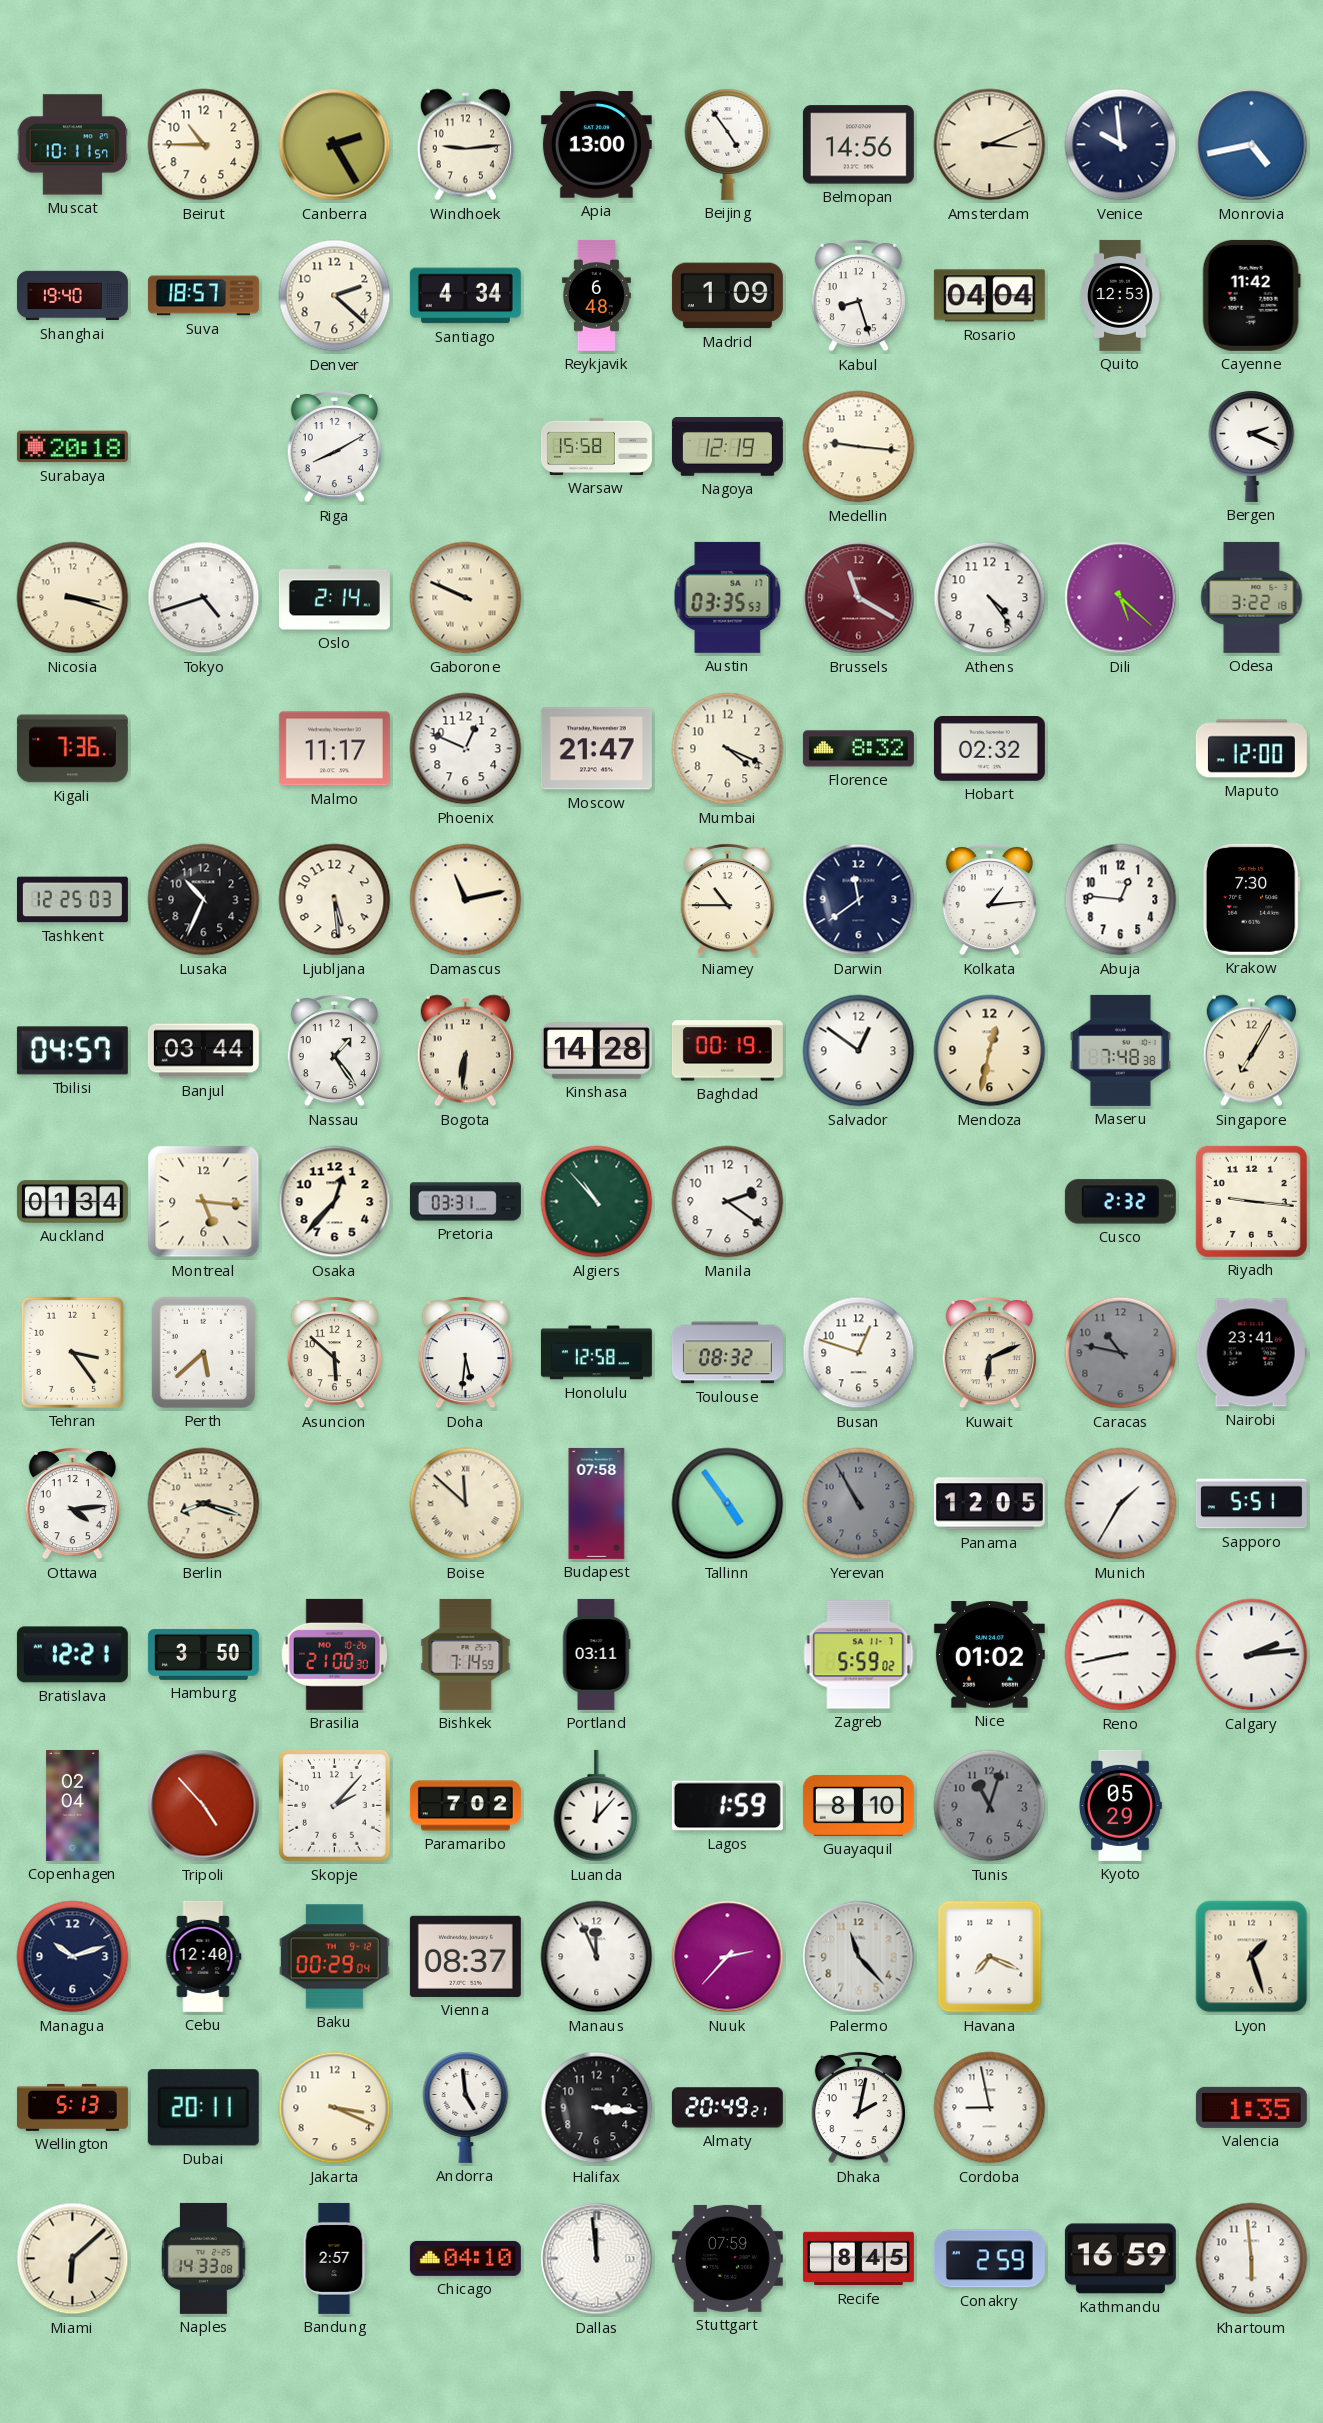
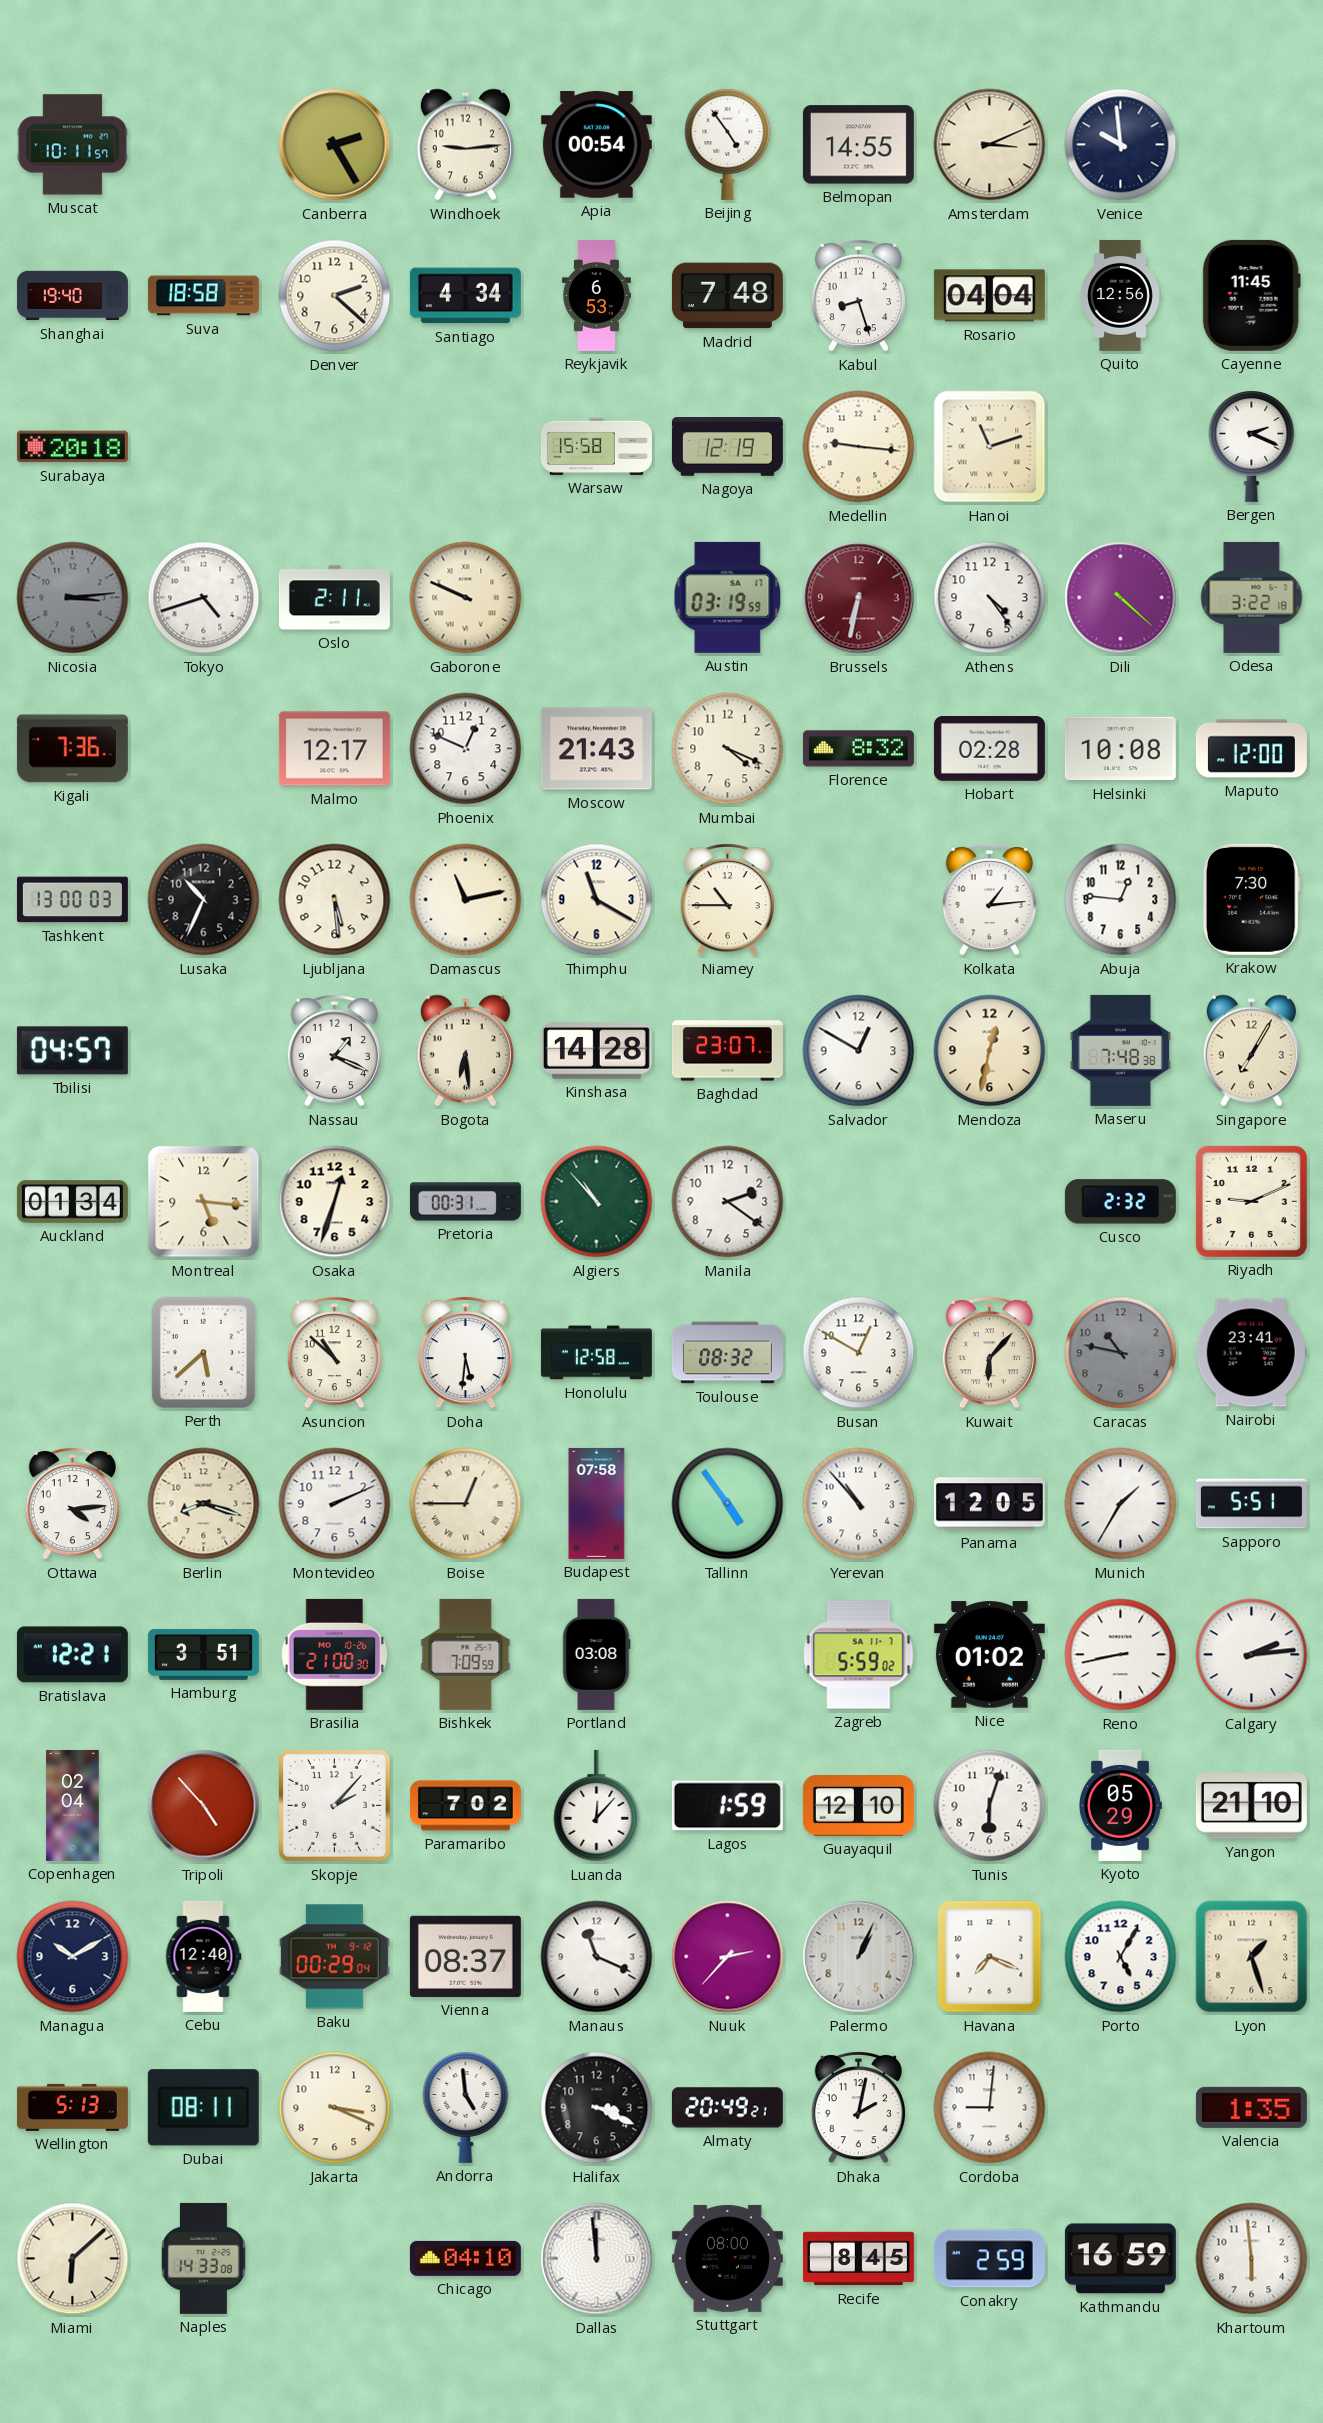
Beirut: 10:45 -> none
Apia: 13:00 -> 00:54
Belmopan: 14:56 -> 14:55
Monrovia: 4:43 -> none
Suva: 18:57 -> 18:58
Reykjavik: 6:48 -> 6:53
Madrid: 1:09 -> 7:48
Quito: 12:53 -> 12:56
Cayenne: 11:42 -> 11:45
Riga: 8:10 -> none
Hanoi: none -> 11:12
Nicosia: 3:18 -> 3:14
Nicosia dial: cream -> grey
Oslo: 2:14 -> 2:11
Austin: 03:35 -> 03:19
Brussels: 11:20 -> 6:32
Dili: 5:22 -> 4:22
Malmo: 11:17 -> 12:17
Moscow: 21:47 -> 21:43
Hobart: 02:32 -> 02:28
Helsinki: none -> 10:08
Tashkent: 12:25 -> 13:00
Thimphu: none -> 11:20
Darwin: 11:39 -> none
Banjul: 03:44 -> none
Nassau: 1:24 -> 1:19
Bogota: 6:31 -> 6:29
Baghdad: 00:19 -> 23:07
Salvador: 12:51 -> 12:50
Osaka: 12:37 -> 12:33
Pretoria: 03:31 -> 00:31
Riyadh: 9:16 -> 9:11
Tehran: 3:24 -> none
Asuncion: 5:52 -> 10:52
Busan: 12:48 -> 12:50
Kuwait: 6:11 -> 6:07
Montevideo: none -> 2:11
Boise: 11:52 -> 12:45
Yerevan: 10:55 -> 10:53
Yerevan dial: grey -> white
Hamburg: 3:50 -> 3:51
Bishkek: 7:14 -> 7:09
Portland: 03:11 -> 03:08
Guayaquil: 8:10 -> 12:10
Tunis: 11:03 -> 6:03
Tunis dial: grey -> white
Yangon: none -> 21:10
Managua: 10:12 -> 10:10
Manaus: 11:56 -> 11:19
Palermo: 11:23 -> 1:04
Porto: none -> 5:05
Dubai: 20:11 -> 08:11
Halifax: 3:16 -> 3:19
Cordoba: 8:58 -> 9:01
Bandung: 2:57 -> none
Stuttgart: 07:59 -> 08:00
